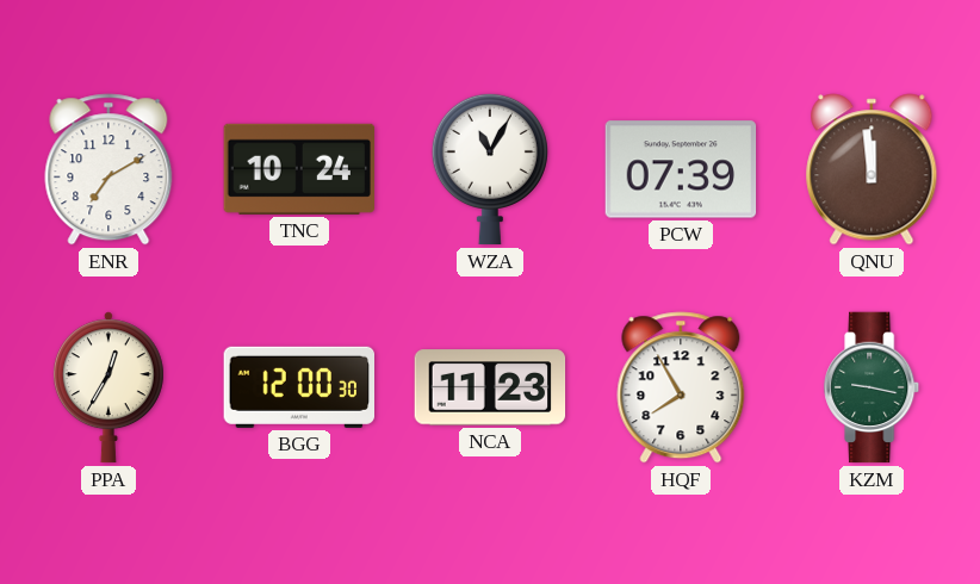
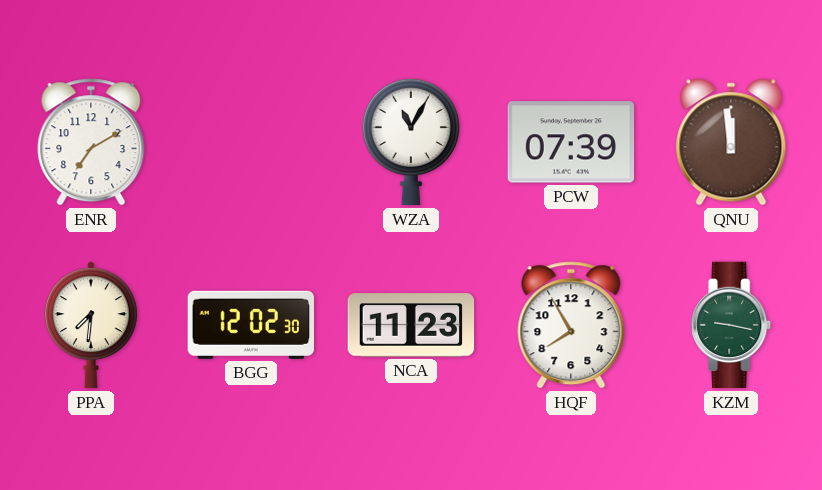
TNC: 10:24 -> none
PPA: 12:35 -> 7:31
BGG: 12:00 -> 12:02
